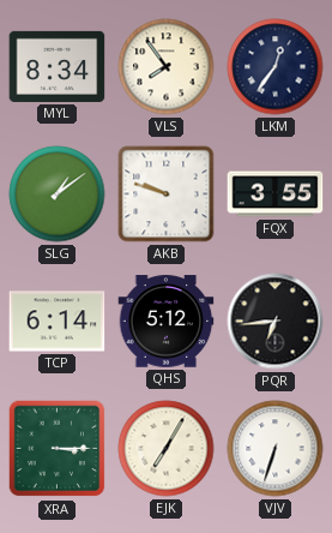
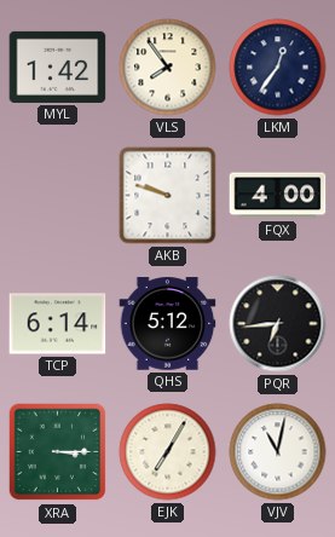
MYL: 8:34 -> 1:42
SLG: 1:09 -> none
FQX: 3:55 -> 4:00
VJV: 6:33 -> 11:02
